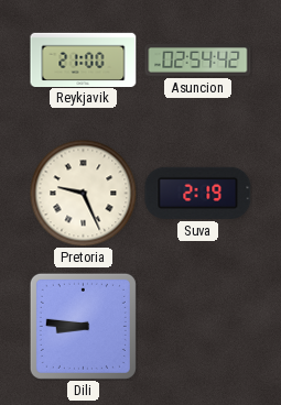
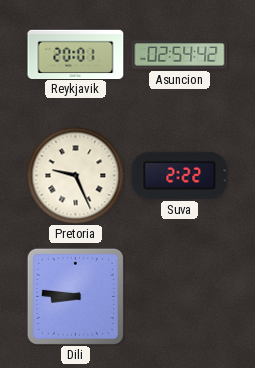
Reykjavik: 21:00 -> 20:01
Suva: 2:19 -> 2:22
